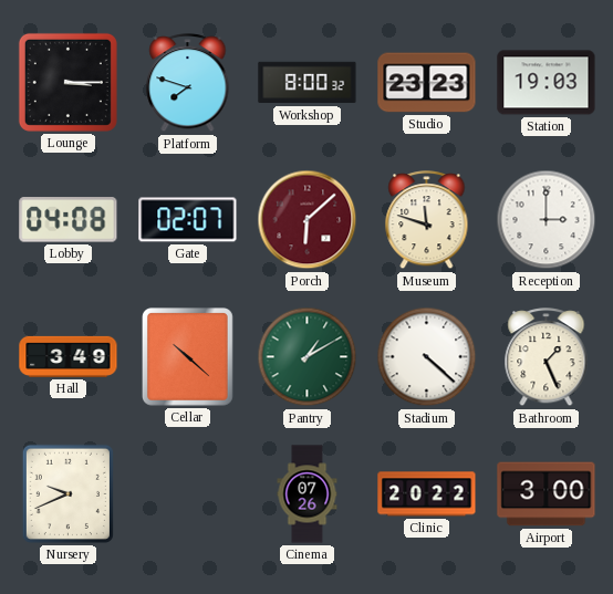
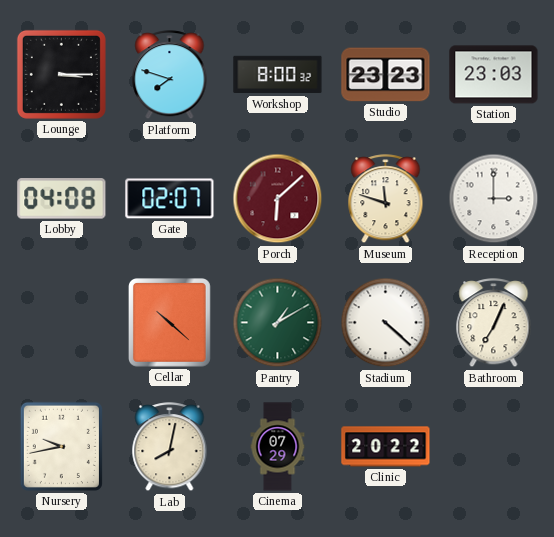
Station: 19:03 -> 23:03
Hall: 3:49 -> none
Bathroom: 1:26 -> 7:04
Nursery: 9:41 -> 9:43
Lab: none -> 8:02
Cinema: 07:26 -> 07:29
Airport: 3:00 -> none
